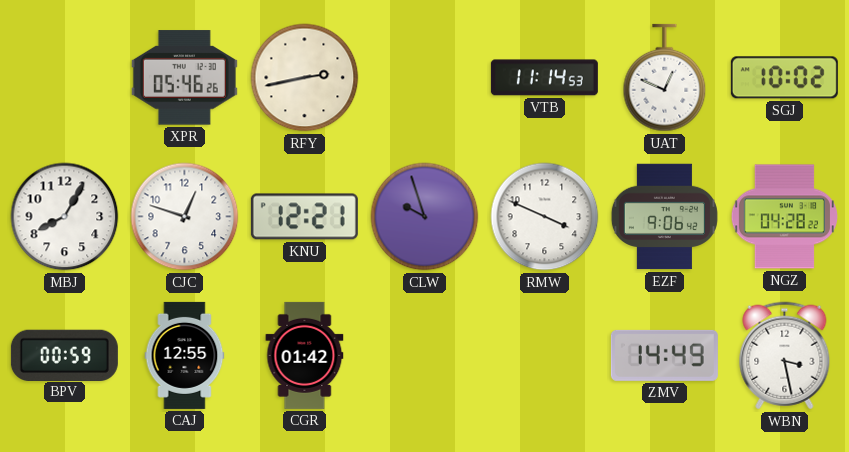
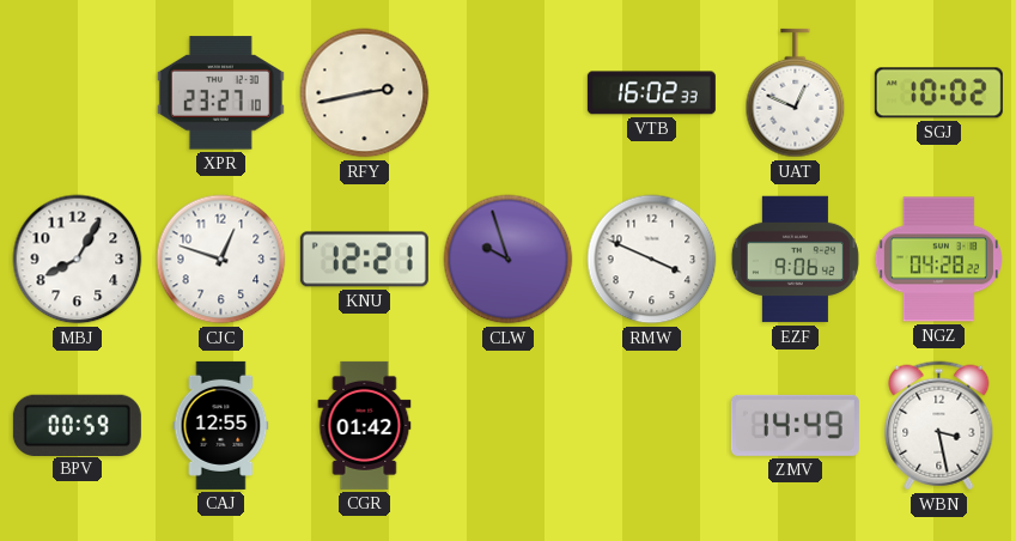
XPR: 05:46 -> 23:27
VTB: 11:14 -> 16:02
